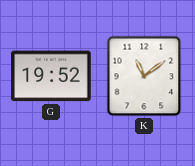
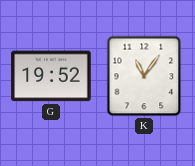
K: 11:09 -> 11:06
